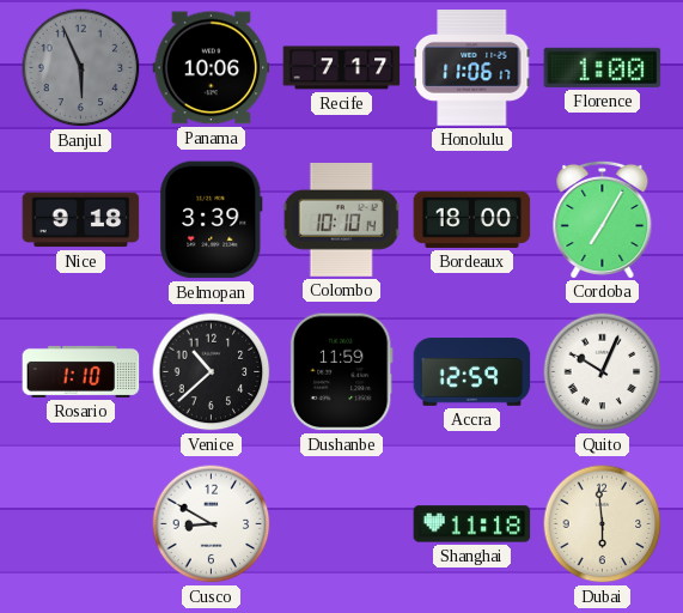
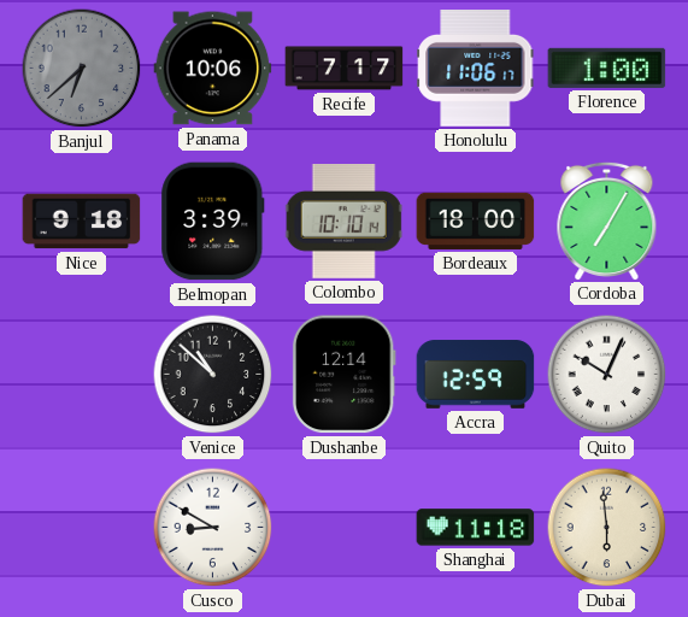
Banjul: 5:56 -> 6:38
Rosario: 1:10 -> none
Venice: 10:38 -> 10:52
Dushanbe: 11:59 -> 12:14
